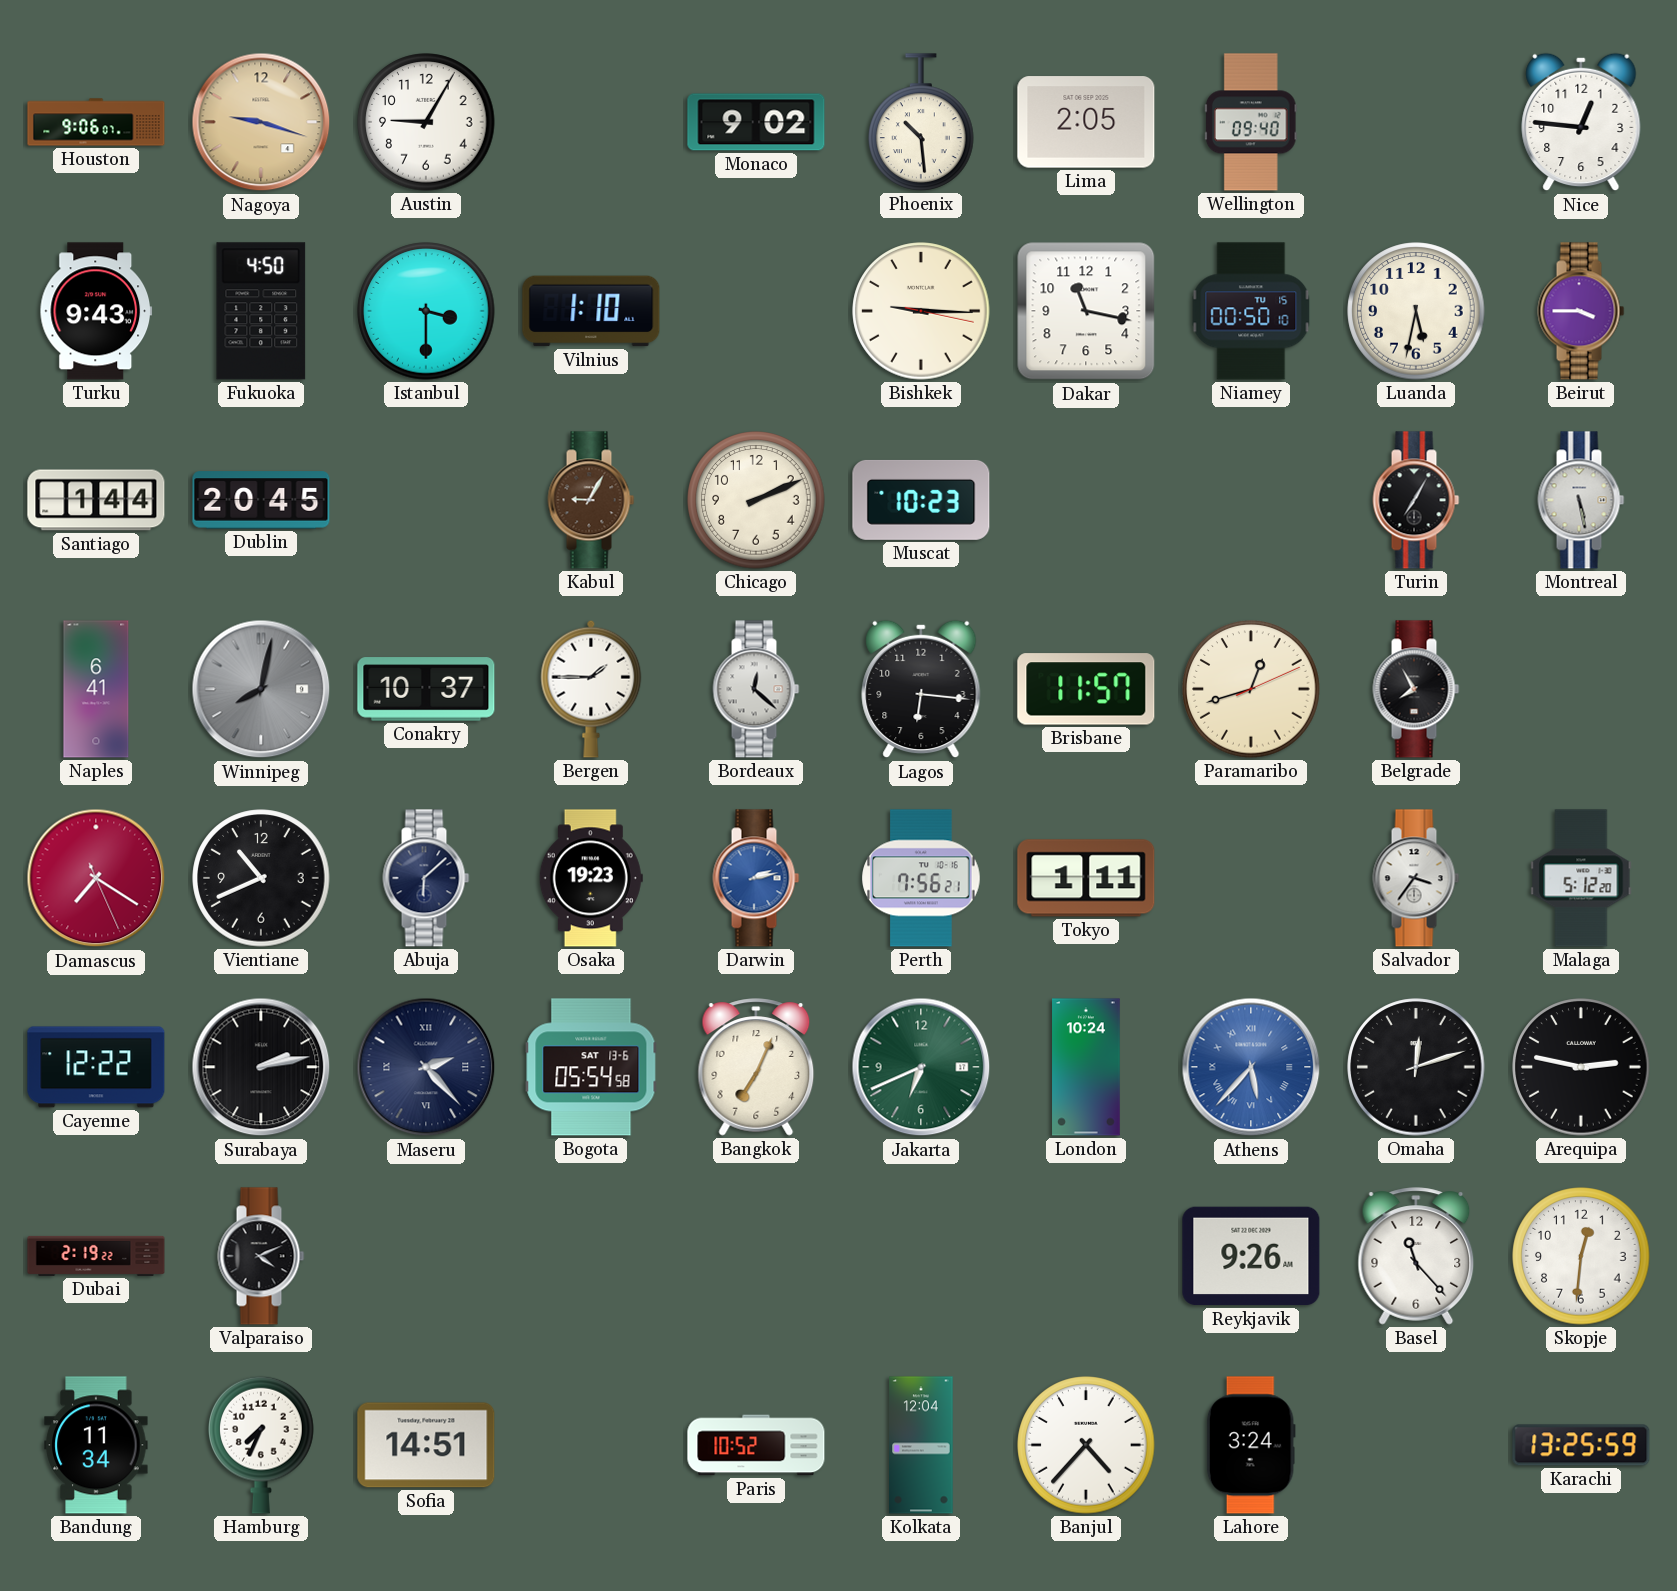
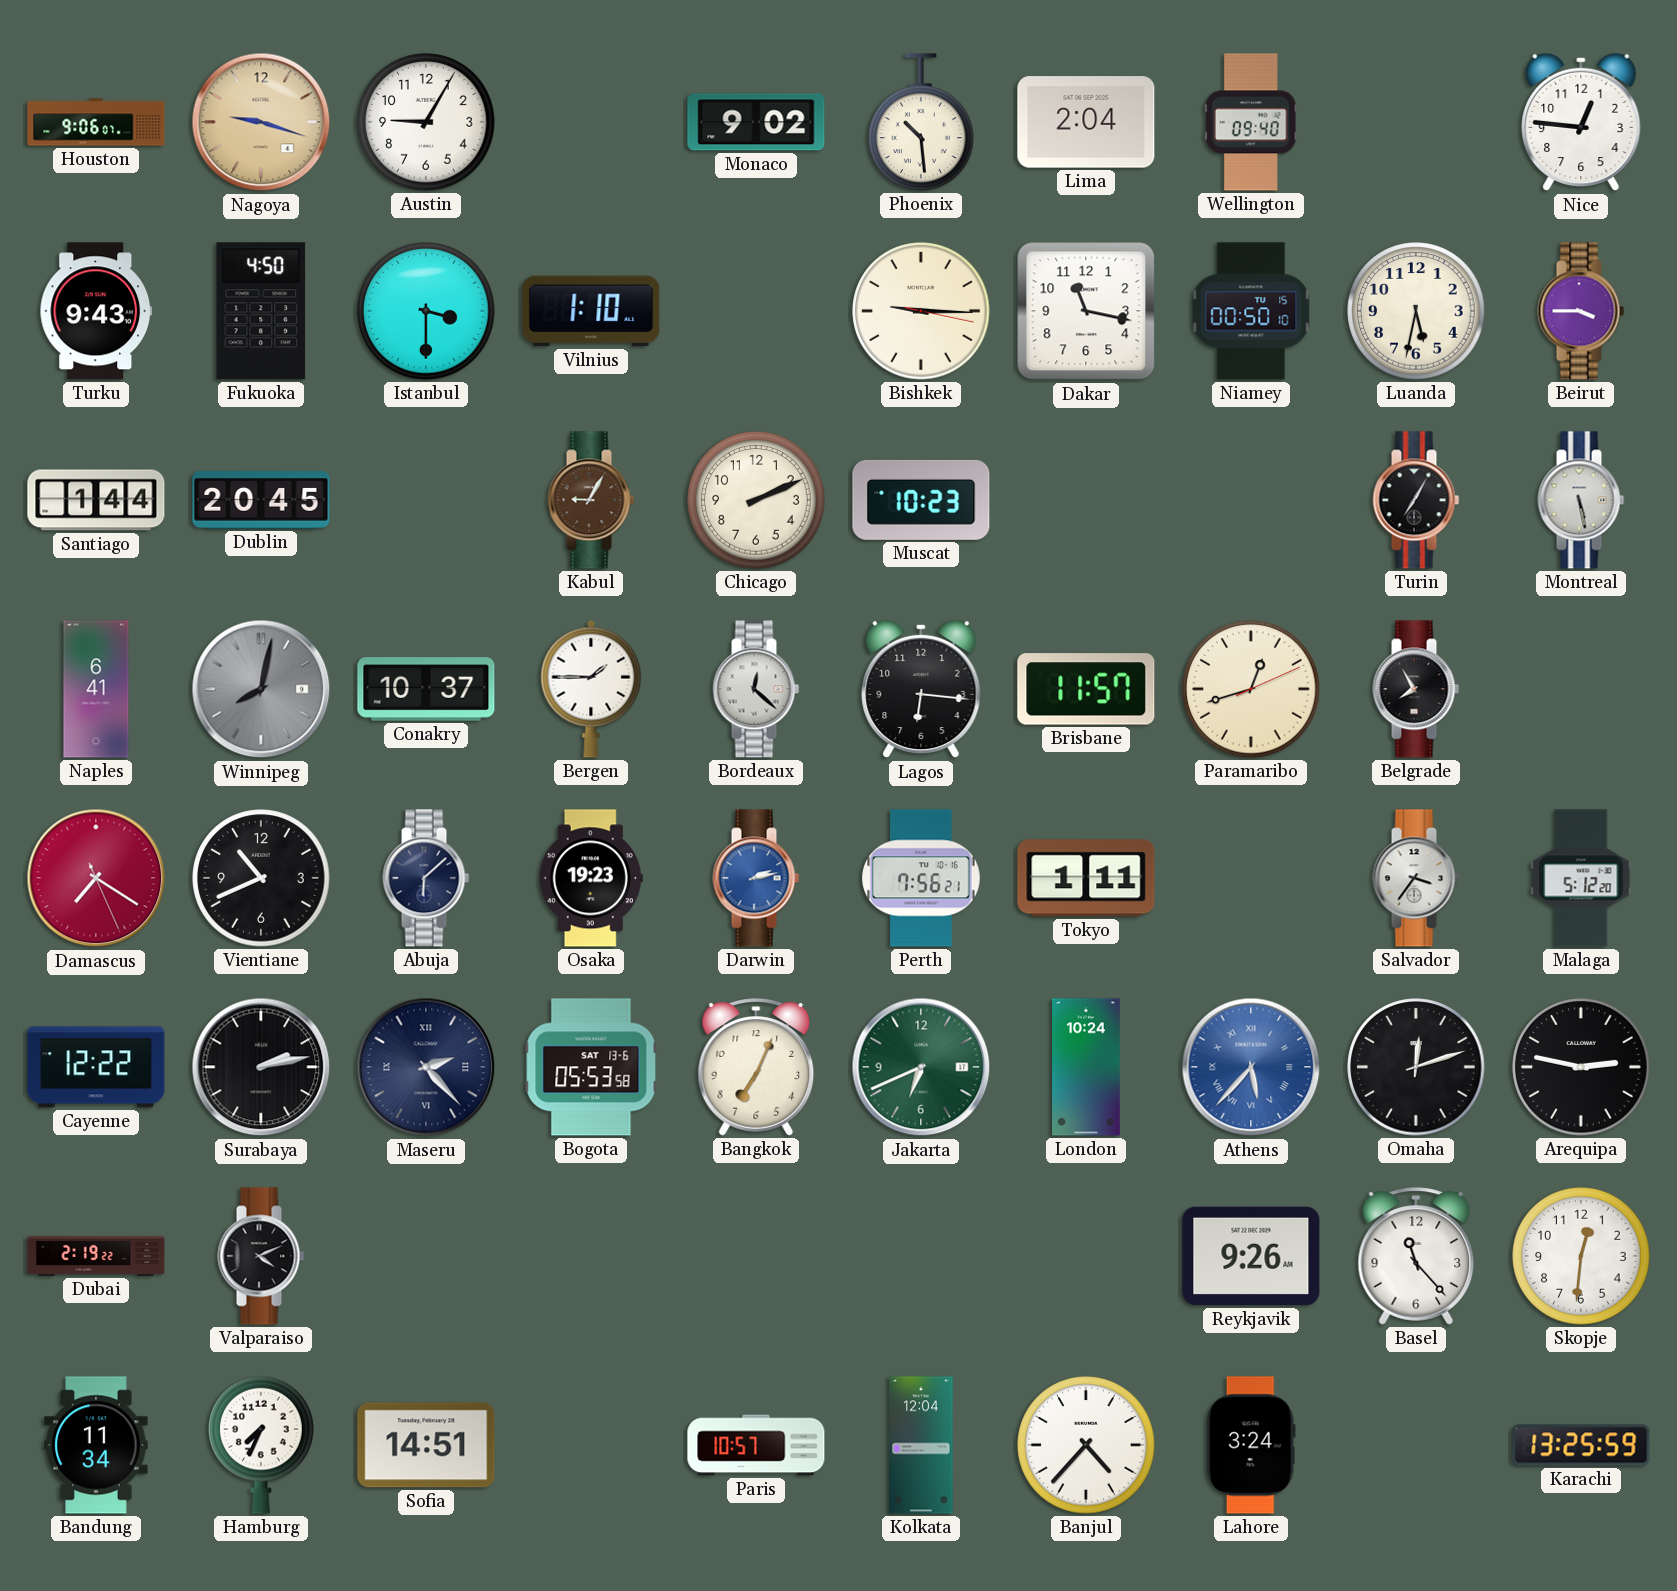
Lima: 2:05 -> 2:04
Bogota: 05:54 -> 05:53
Paris: 10:52 -> 10:57
